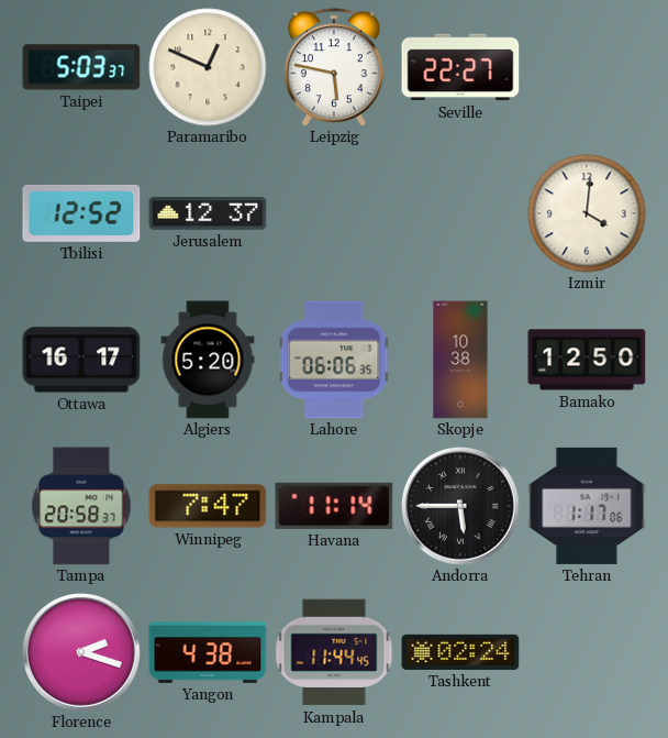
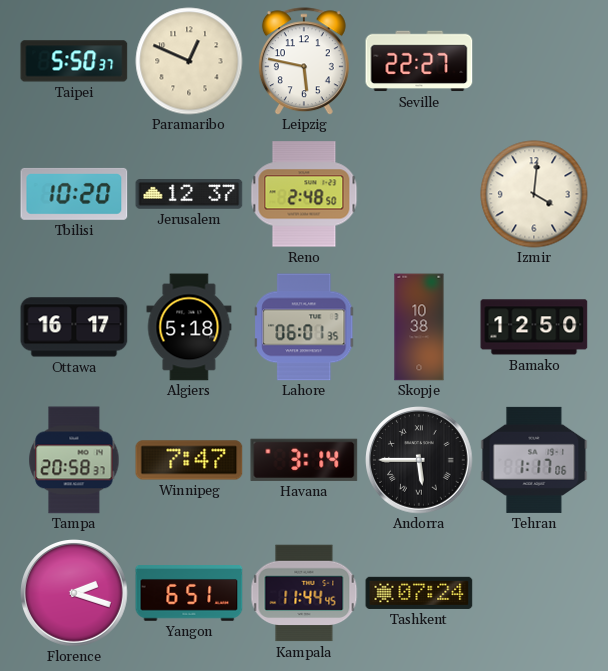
Taipei: 5:03 -> 5:50
Tbilisi: 12:52 -> 10:20
Reno: none -> 2:48
Algiers: 5:20 -> 5:18
Lahore: 06:06 -> 06:01
Havana: 11:14 -> 3:14
Yangon: 4:38 -> 6:51
Tashkent: 02:24 -> 07:24
